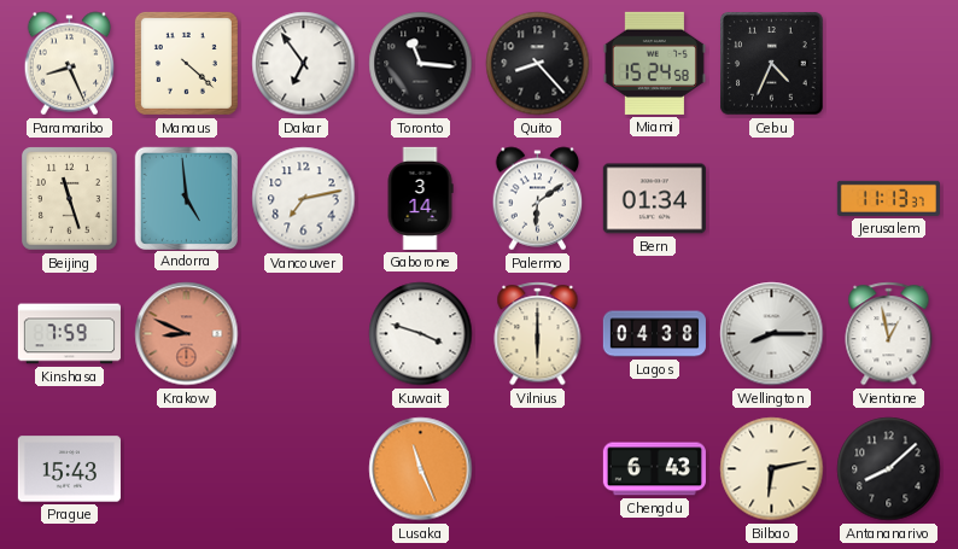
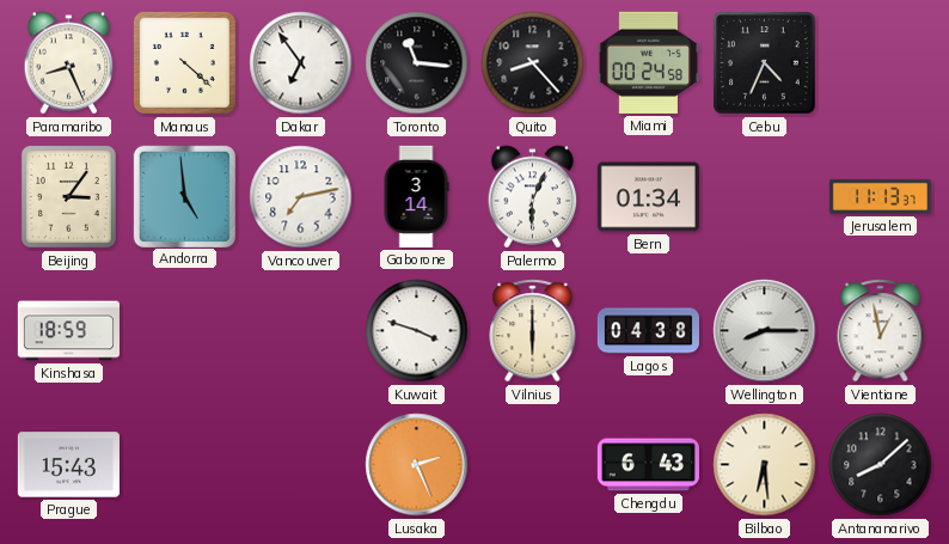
Miami: 15:24 -> 00:24
Beijing: 11:27 -> 3:06
Palermo: 6:09 -> 6:04
Kinshasa: 7:59 -> 18:59
Krakow: 8:49 -> none
Lusaka: 11:26 -> 2:26
Bilbao: 6:13 -> 6:29
